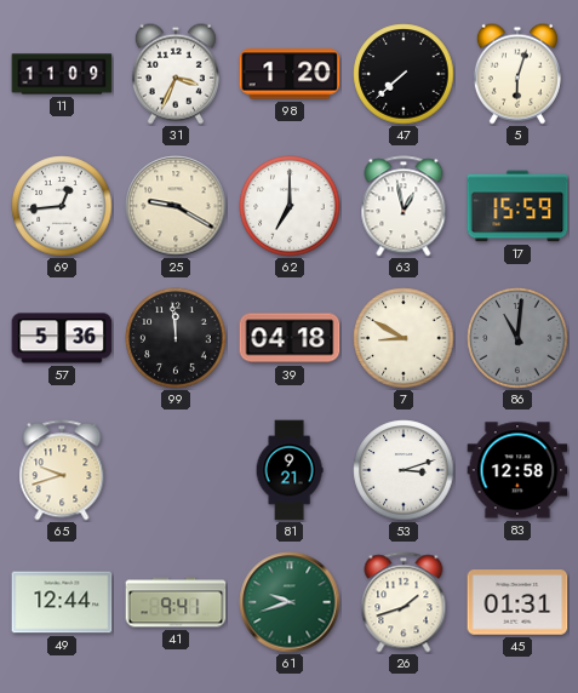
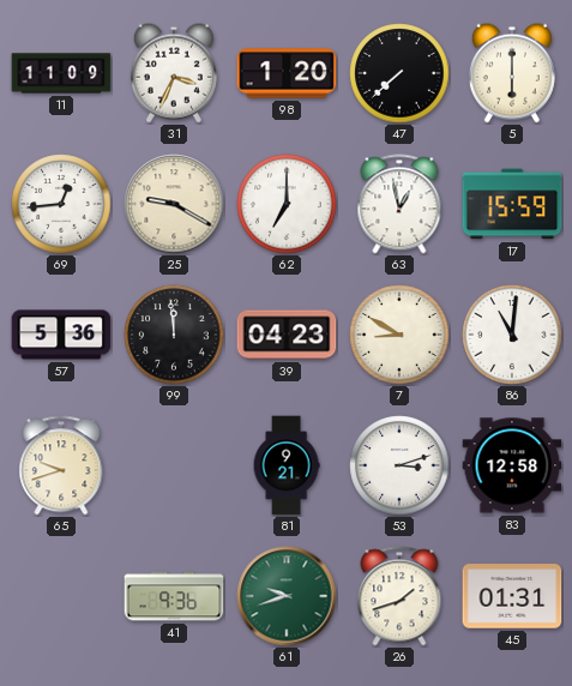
5: 6:03 -> 6:00
39: 04:18 -> 04:23
86 dial: grey -> white
49: 12:44 -> none
41: 9:41 -> 9:36
